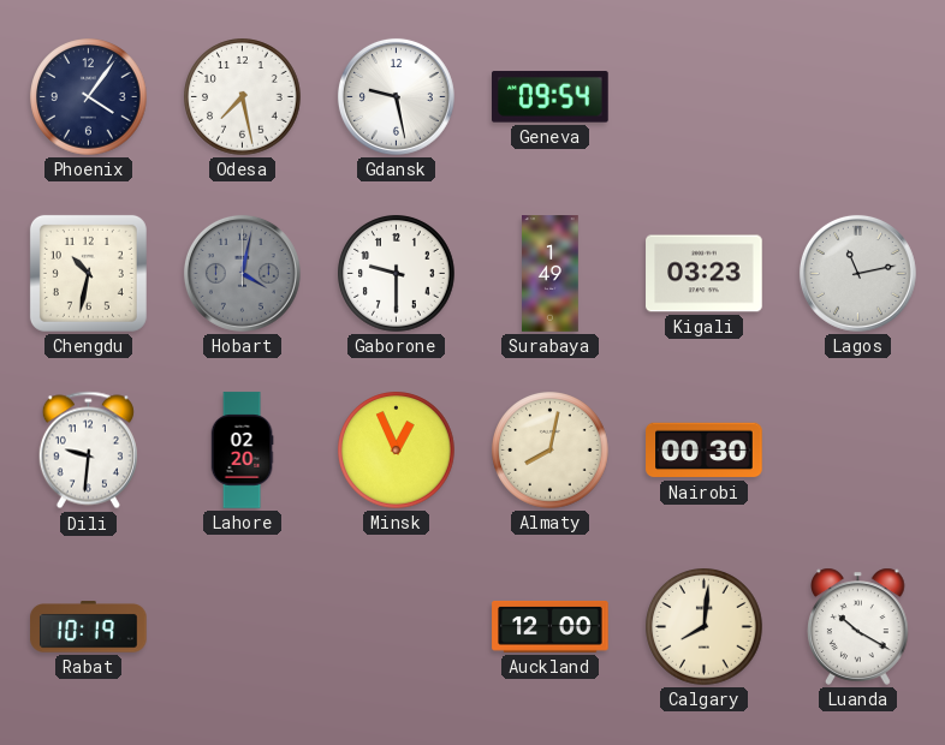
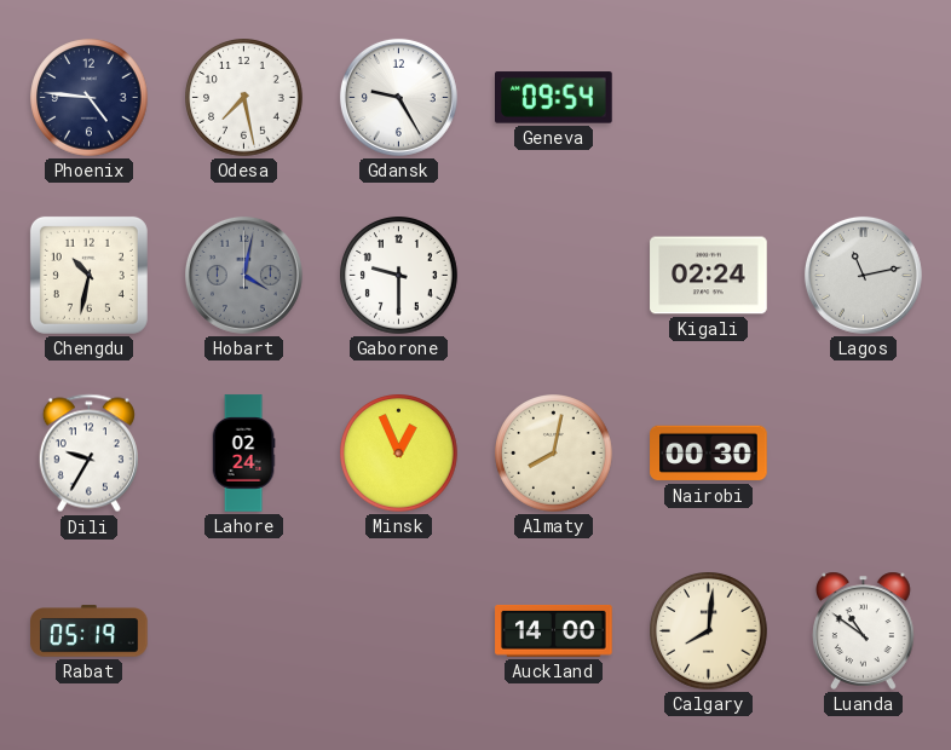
Phoenix: 4:06 -> 4:46
Gdansk: 9:28 -> 9:25
Surabaya: 1:49 -> none
Kigali: 03:23 -> 02:24
Dili: 9:31 -> 9:35
Lahore: 02:20 -> 02:24
Rabat: 10:19 -> 05:19
Auckland: 12:00 -> 14:00
Luanda: 10:20 -> 10:51
